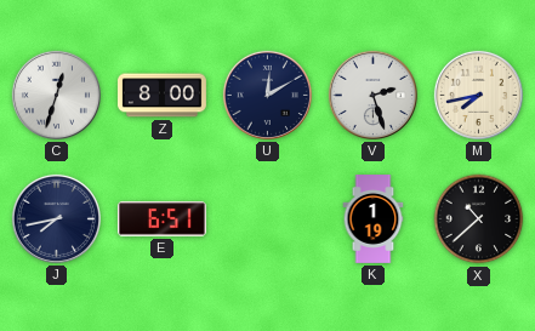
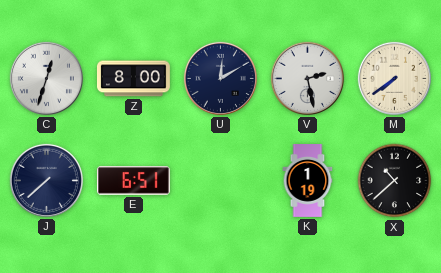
V: 2:27 -> 2:28
M: 7:43 -> 7:39
J: 7:43 -> 7:38
